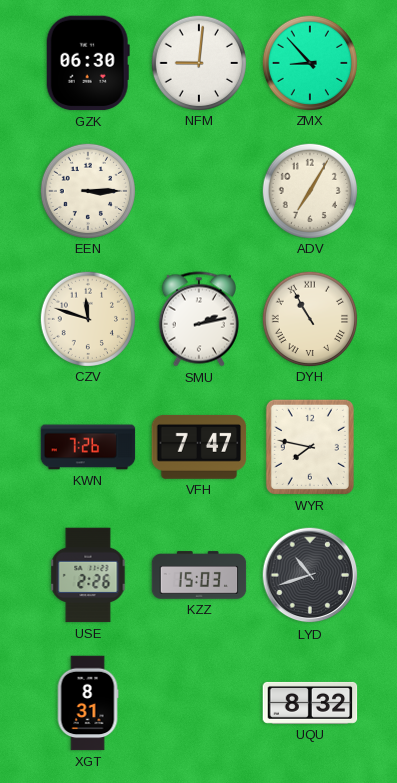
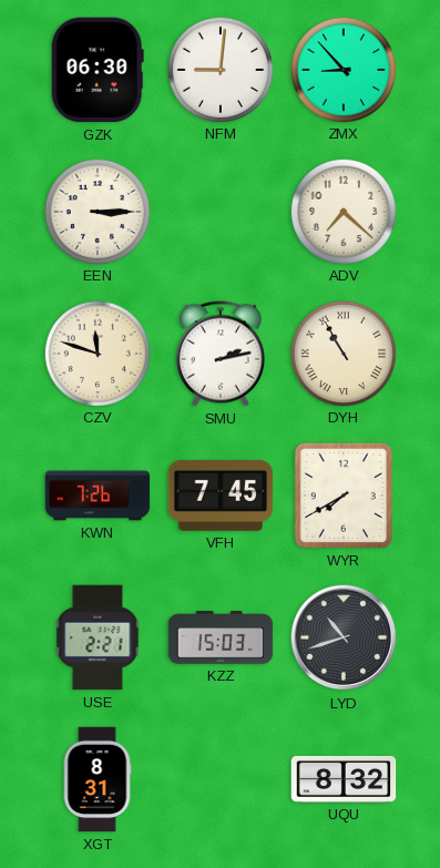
ADV: 7:05 -> 7:22
VFH: 7:47 -> 7:45
WYR: 7:47 -> 7:40
USE: 2:26 -> 2:21
